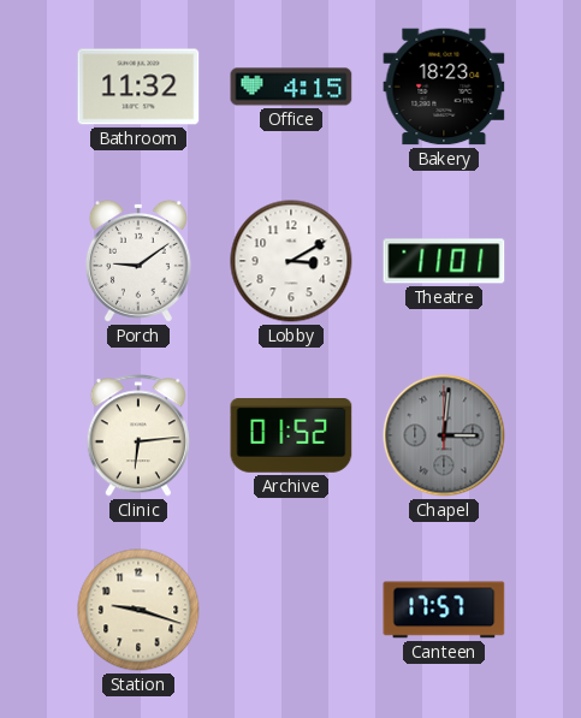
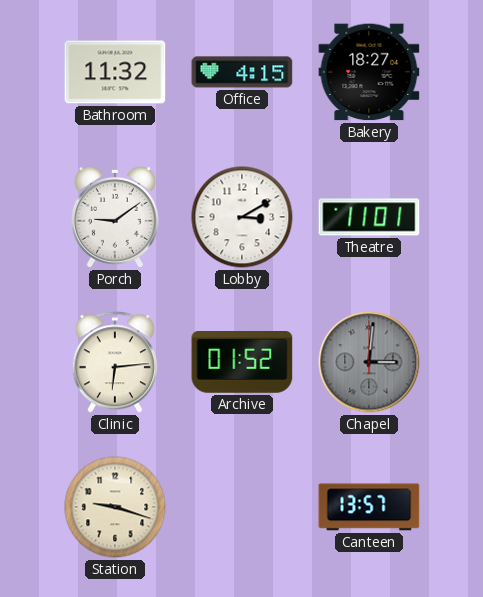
Bakery: 18:23 -> 18:27
Canteen: 17:57 -> 13:57
